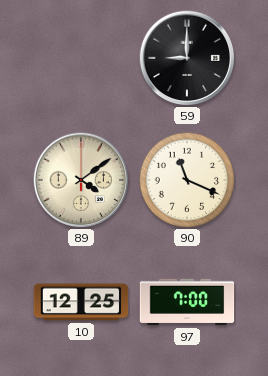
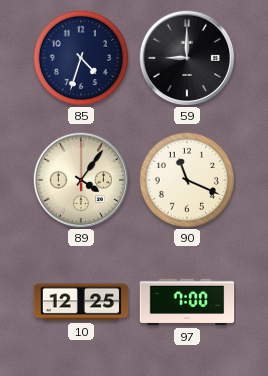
85: none -> 4:33
89: 4:09 -> 4:06
